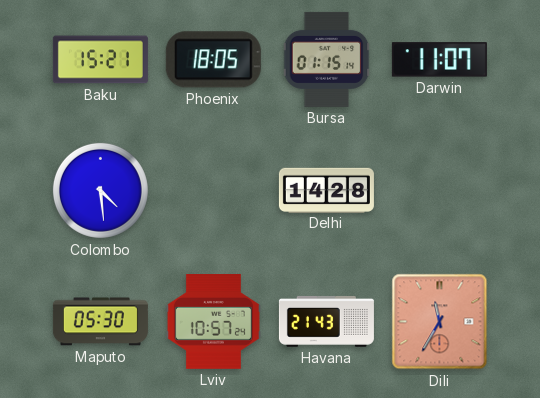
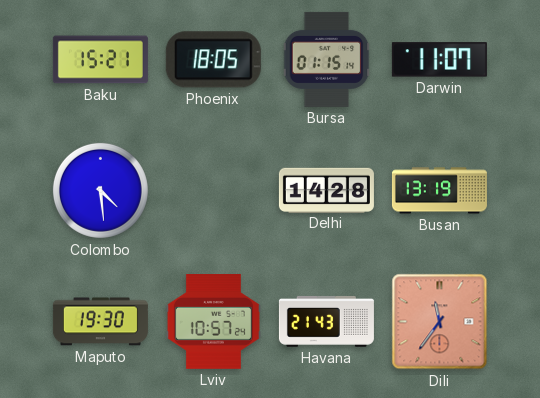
Busan: none -> 13:19
Maputo: 05:30 -> 19:30
Dili: 11:35 -> 11:36
